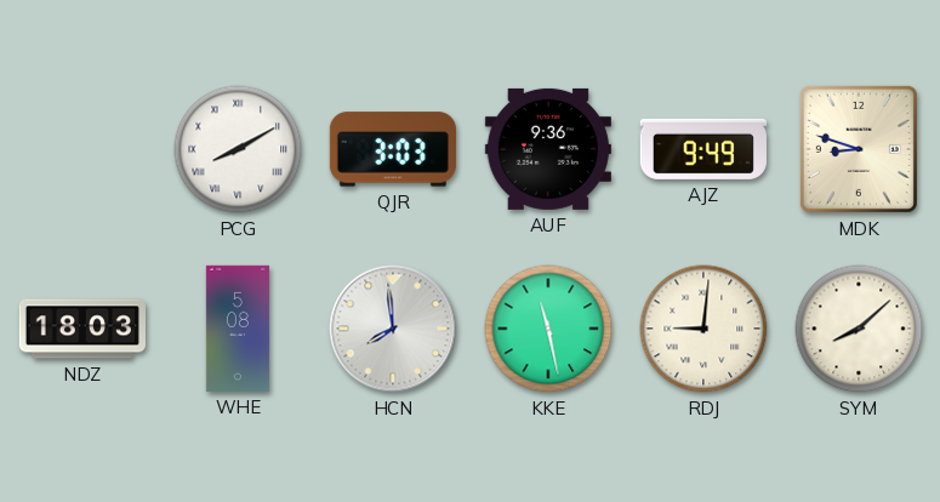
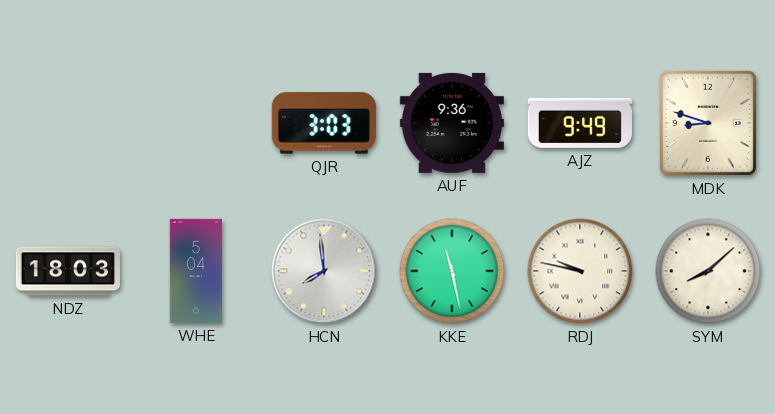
PCG: 8:10 -> none
WHE: 5:08 -> 5:04
RDJ: 9:01 -> 9:47
